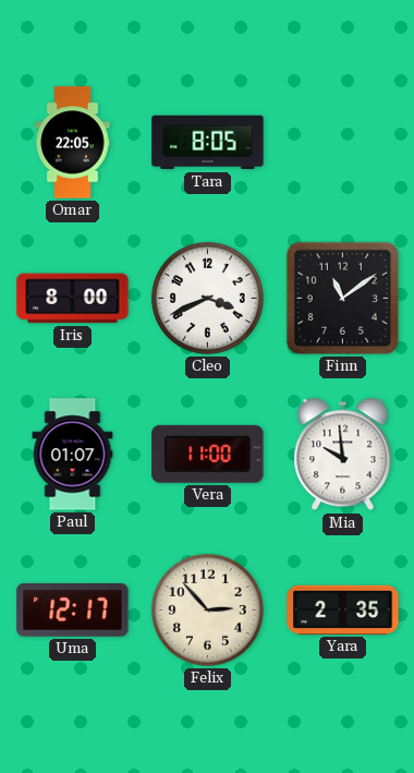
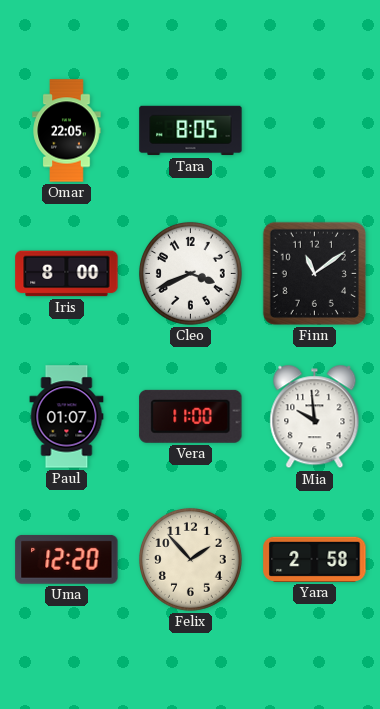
Uma: 12:17 -> 12:20
Felix: 2:53 -> 1:53
Yara: 2:35 -> 2:58
